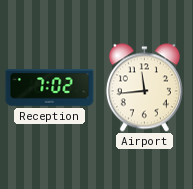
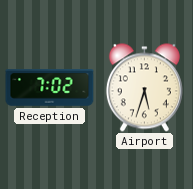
Airport: 11:44 -> 5:33
